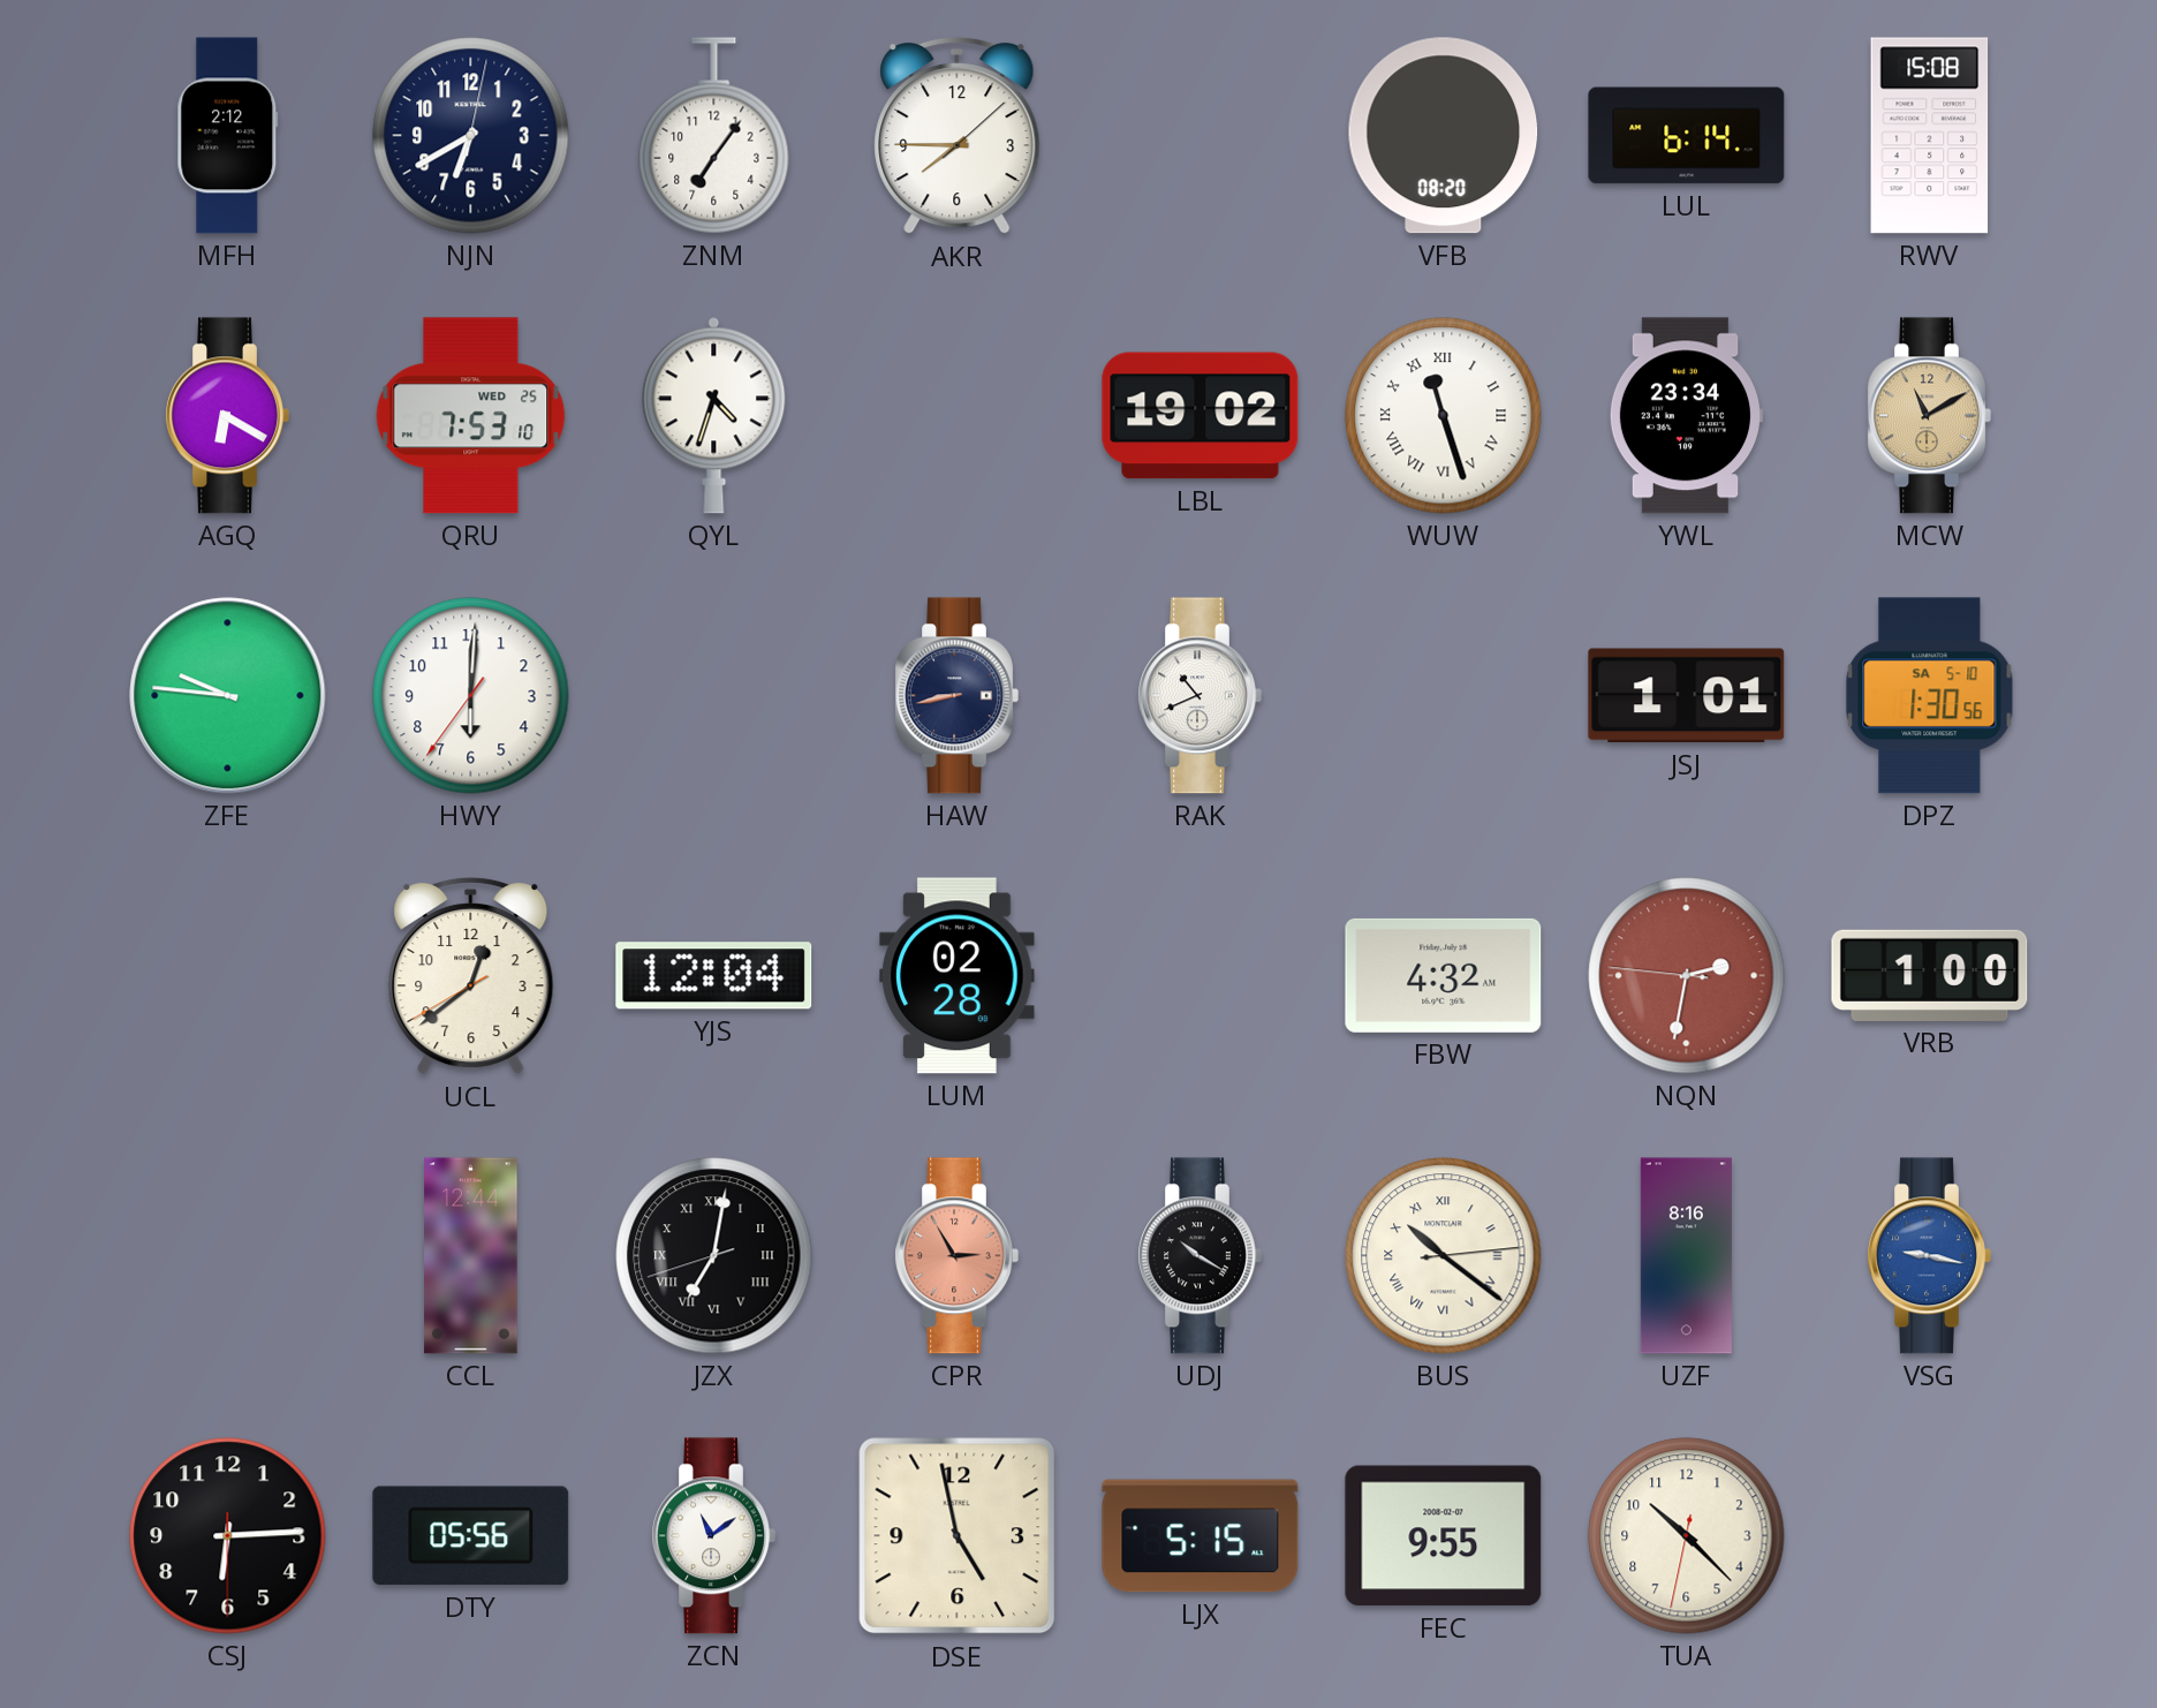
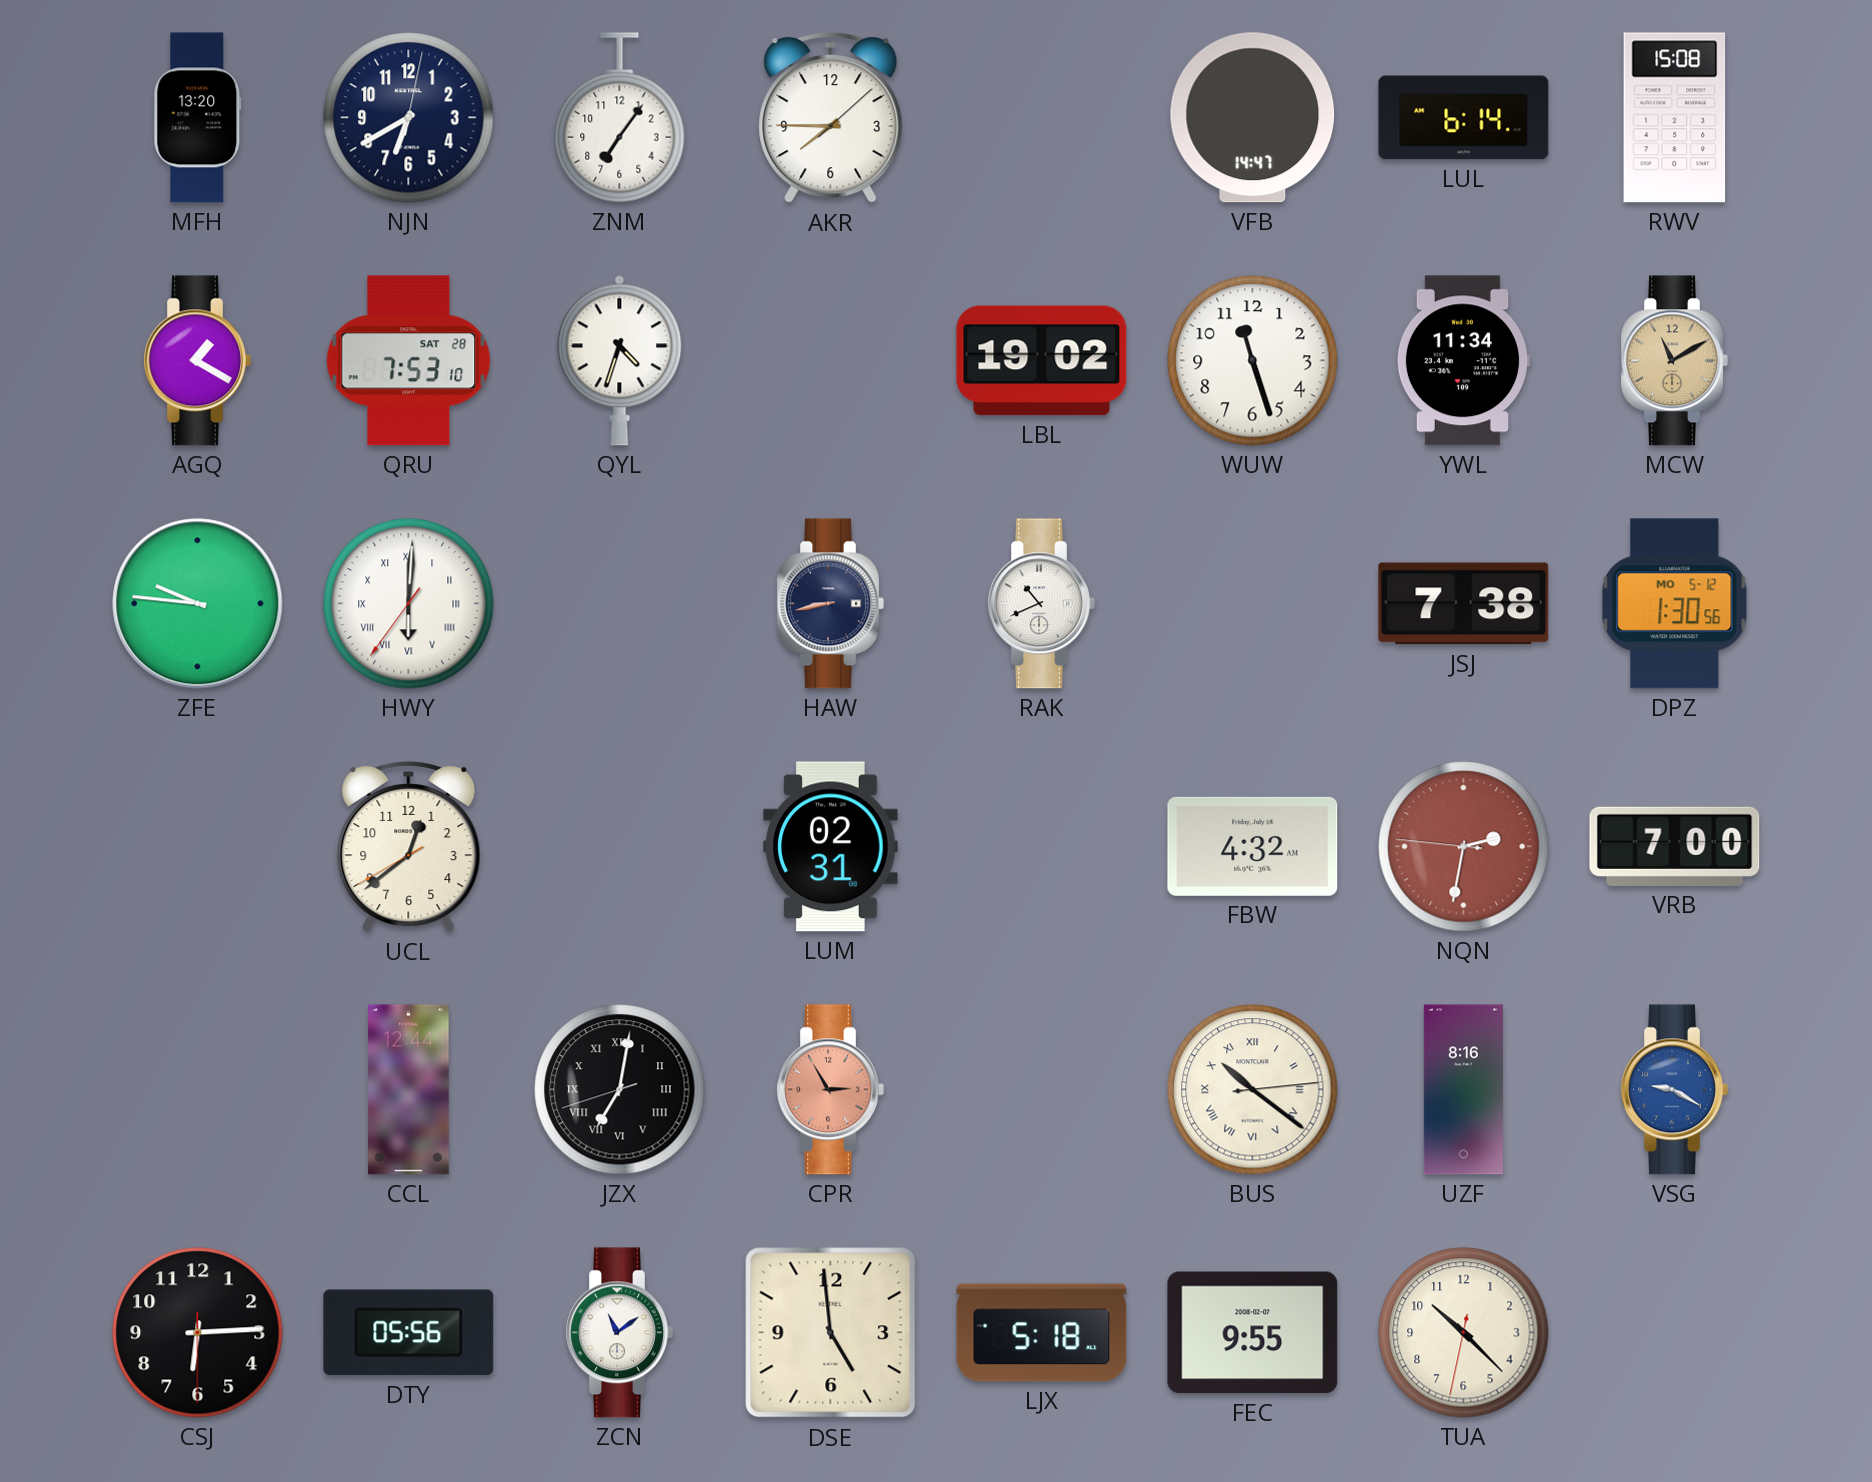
MFH: 2:12 -> 13:20
VFB: 08:20 -> 14:47
AGQ: 6:20 -> 1:20
QRU date: WED 25 -> SAT 28
WUW numerals: Roman -> Arabic
YWL: 23:34 -> 11:34
HWY numerals: Arabic -> Roman
JSJ: 1:01 -> 7:38
DPZ date: SA 5-10 -> MO 5-12
YJS: 12:04 -> none
LUM: 02:28 -> 02:31
VRB: 1:00 -> 7:00
UDJ: 10:20 -> none
VSG: 9:17 -> 9:20
DSE: 4:58 -> 4:59
LJX: 5:15 -> 5:18
